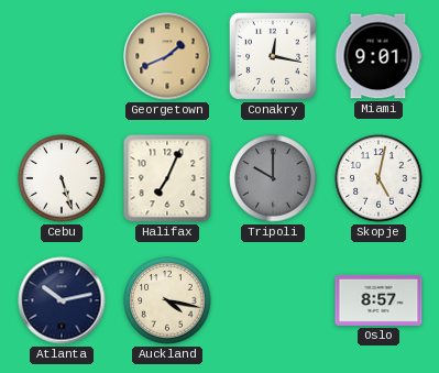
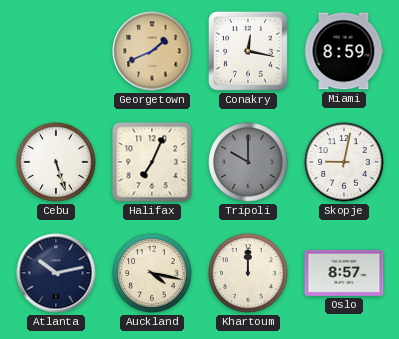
Miami: 9:01 -> 8:59
Skopje: 5:02 -> 9:02
Khartoum: none -> 12:00
